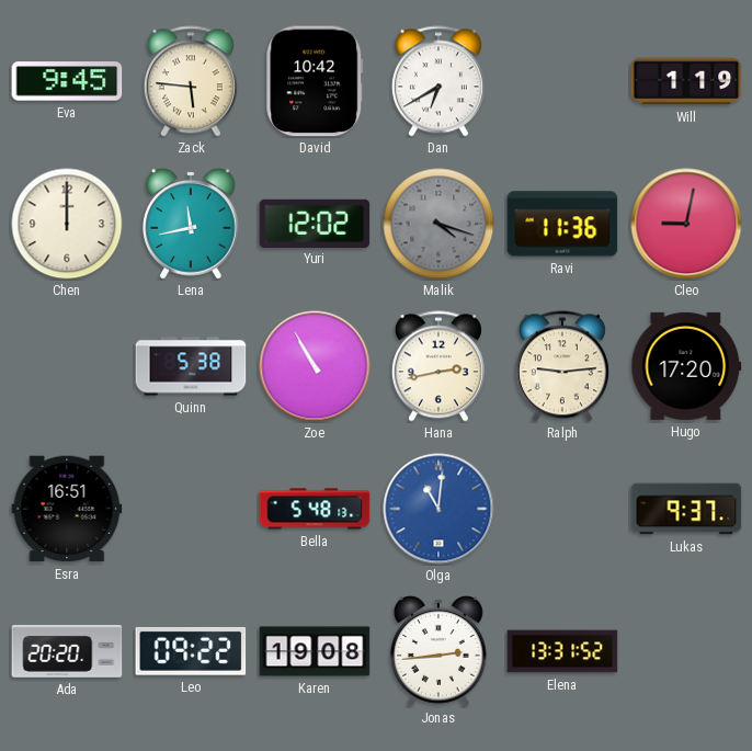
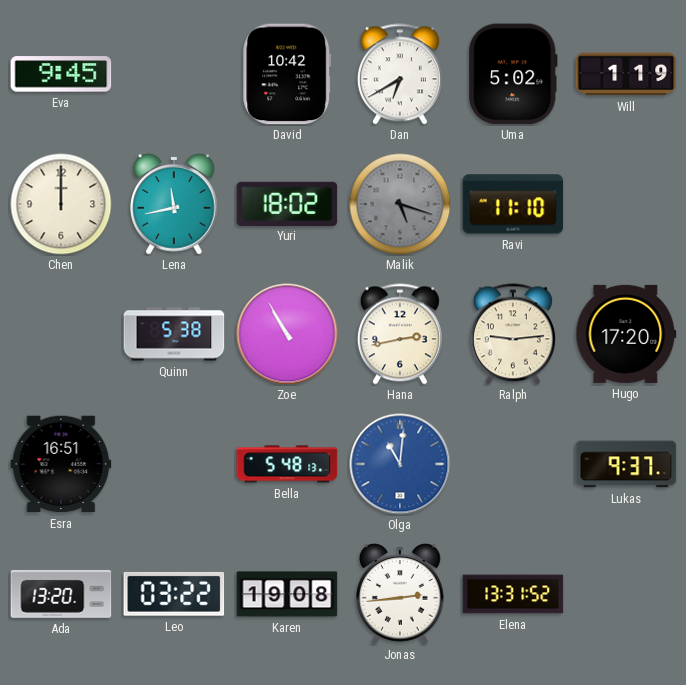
Zack: 5:46 -> none
Uma: none -> 5:02
Yuri: 12:02 -> 18:02
Malik: 4:18 -> 5:18
Ravi: 11:36 -> 11:10
Cleo: 9:02 -> none
Ada: 20:20 -> 13:20
Leo: 09:22 -> 03:22
